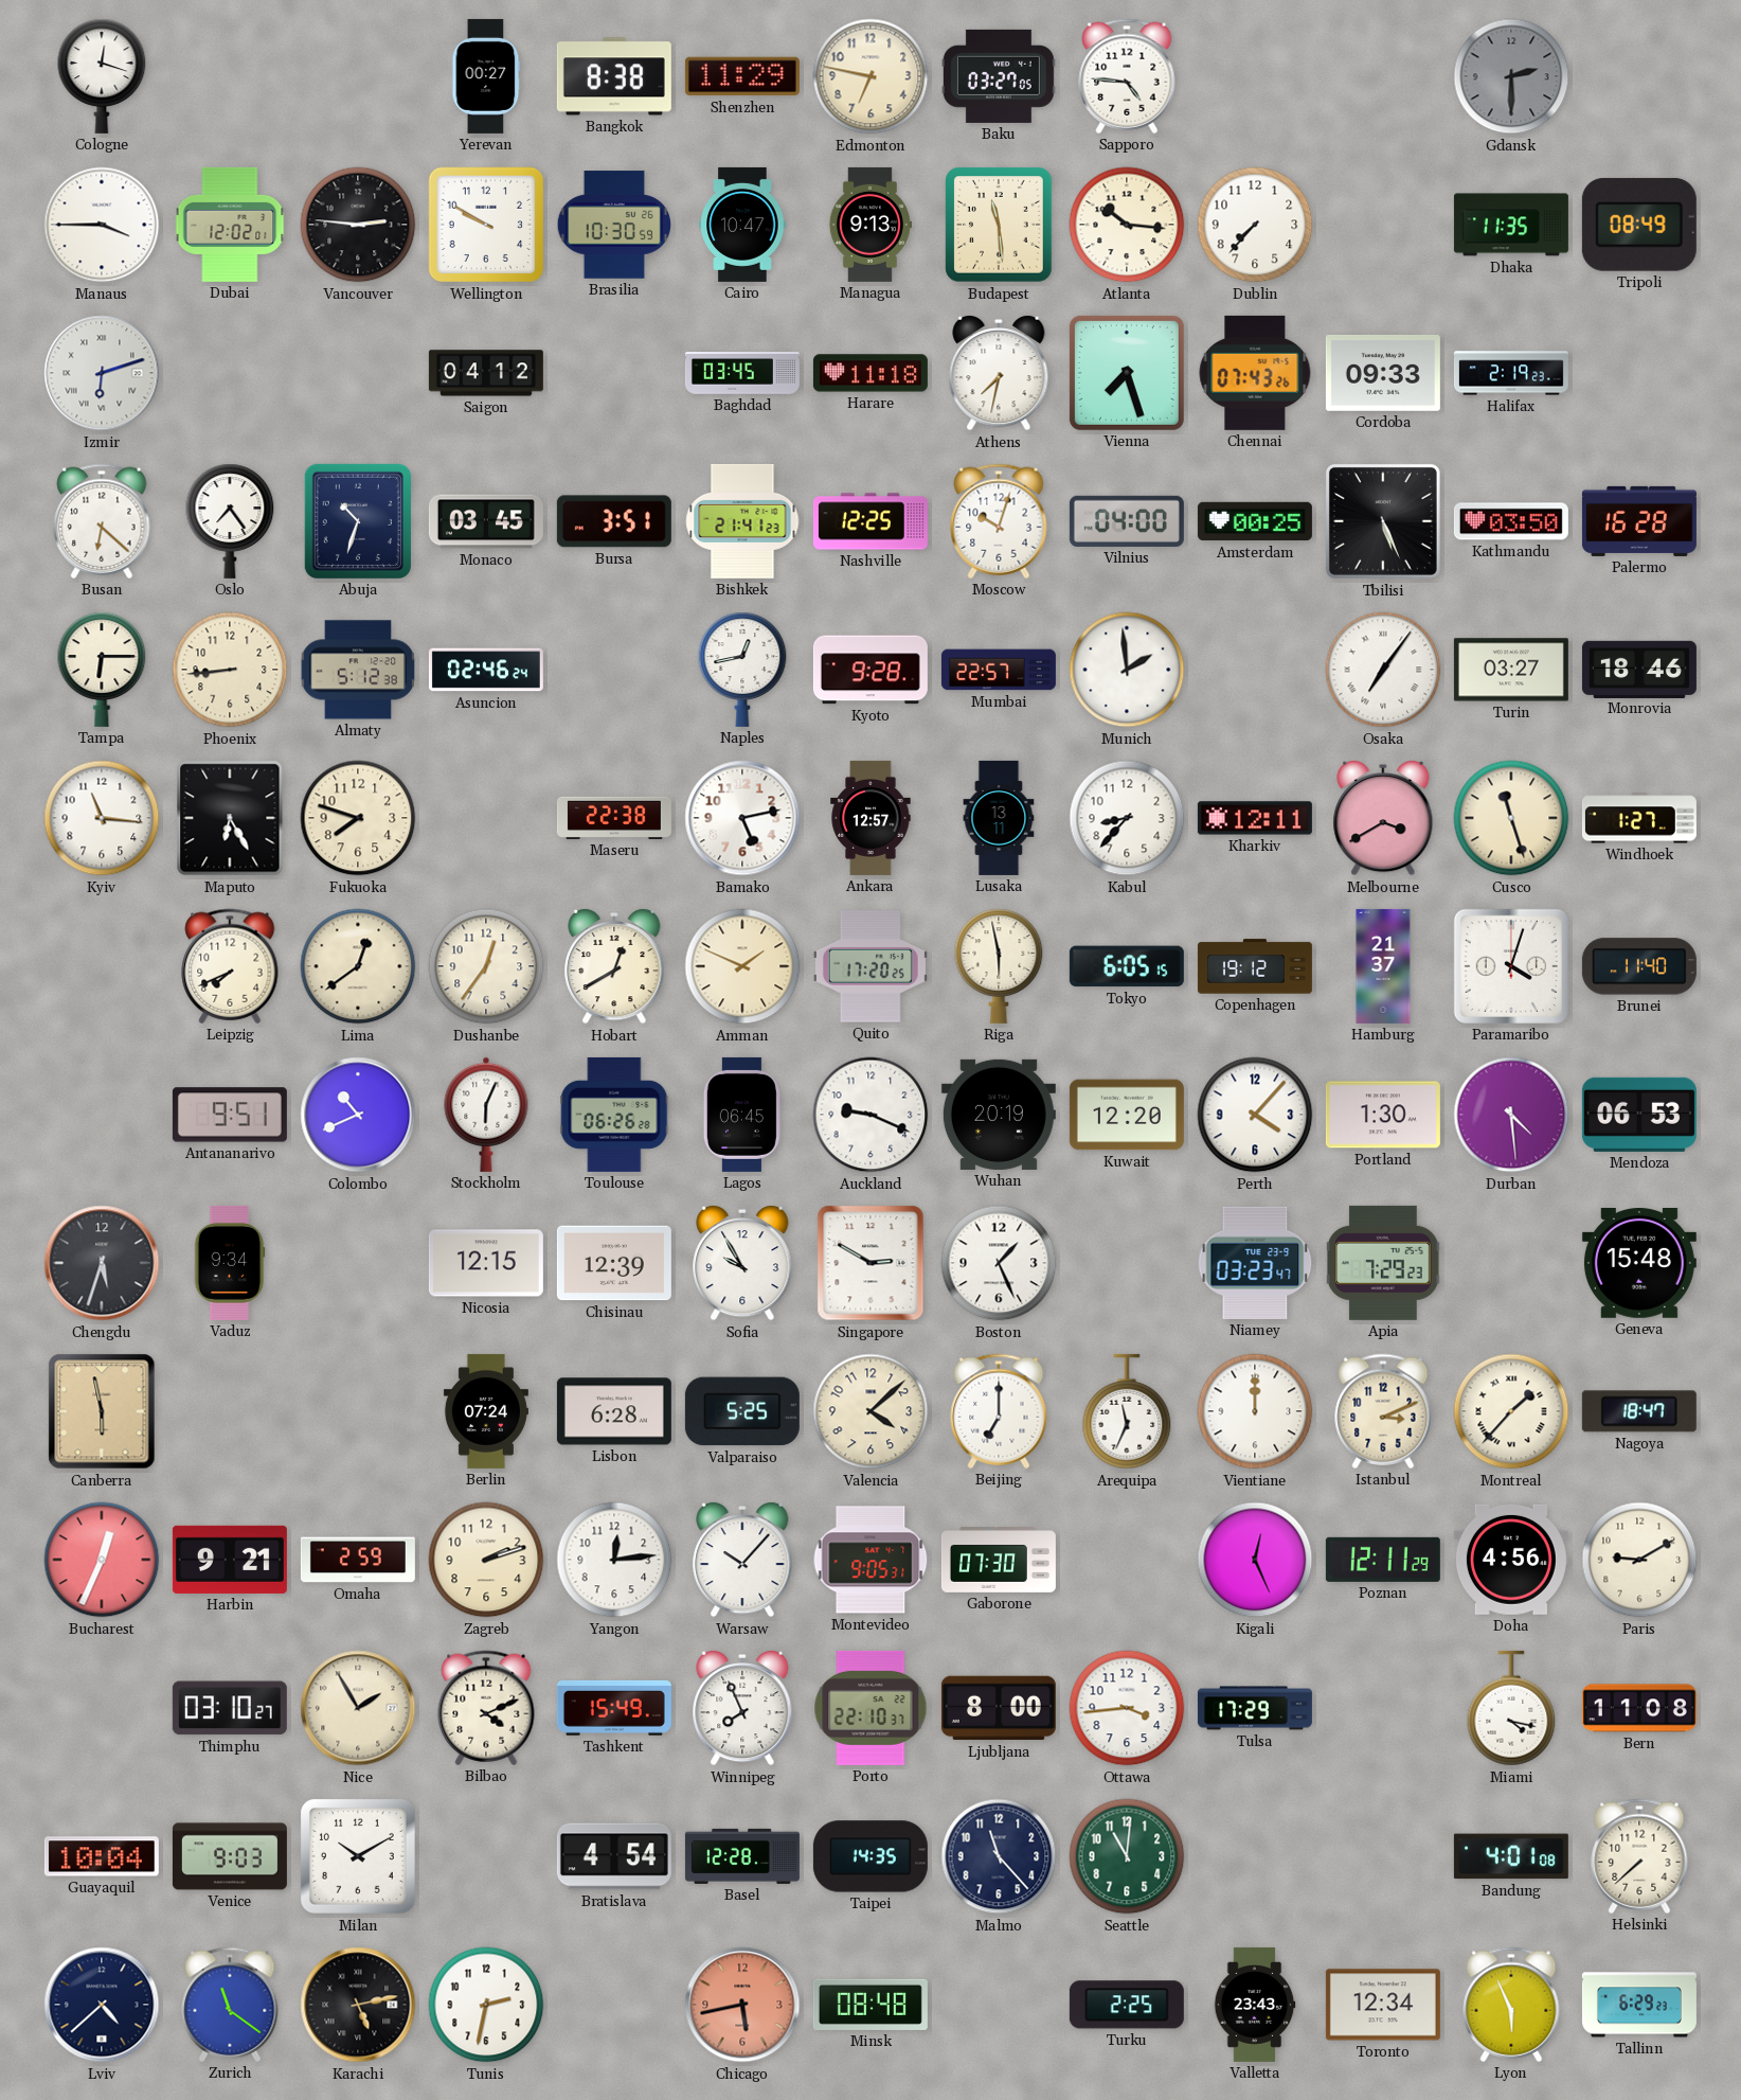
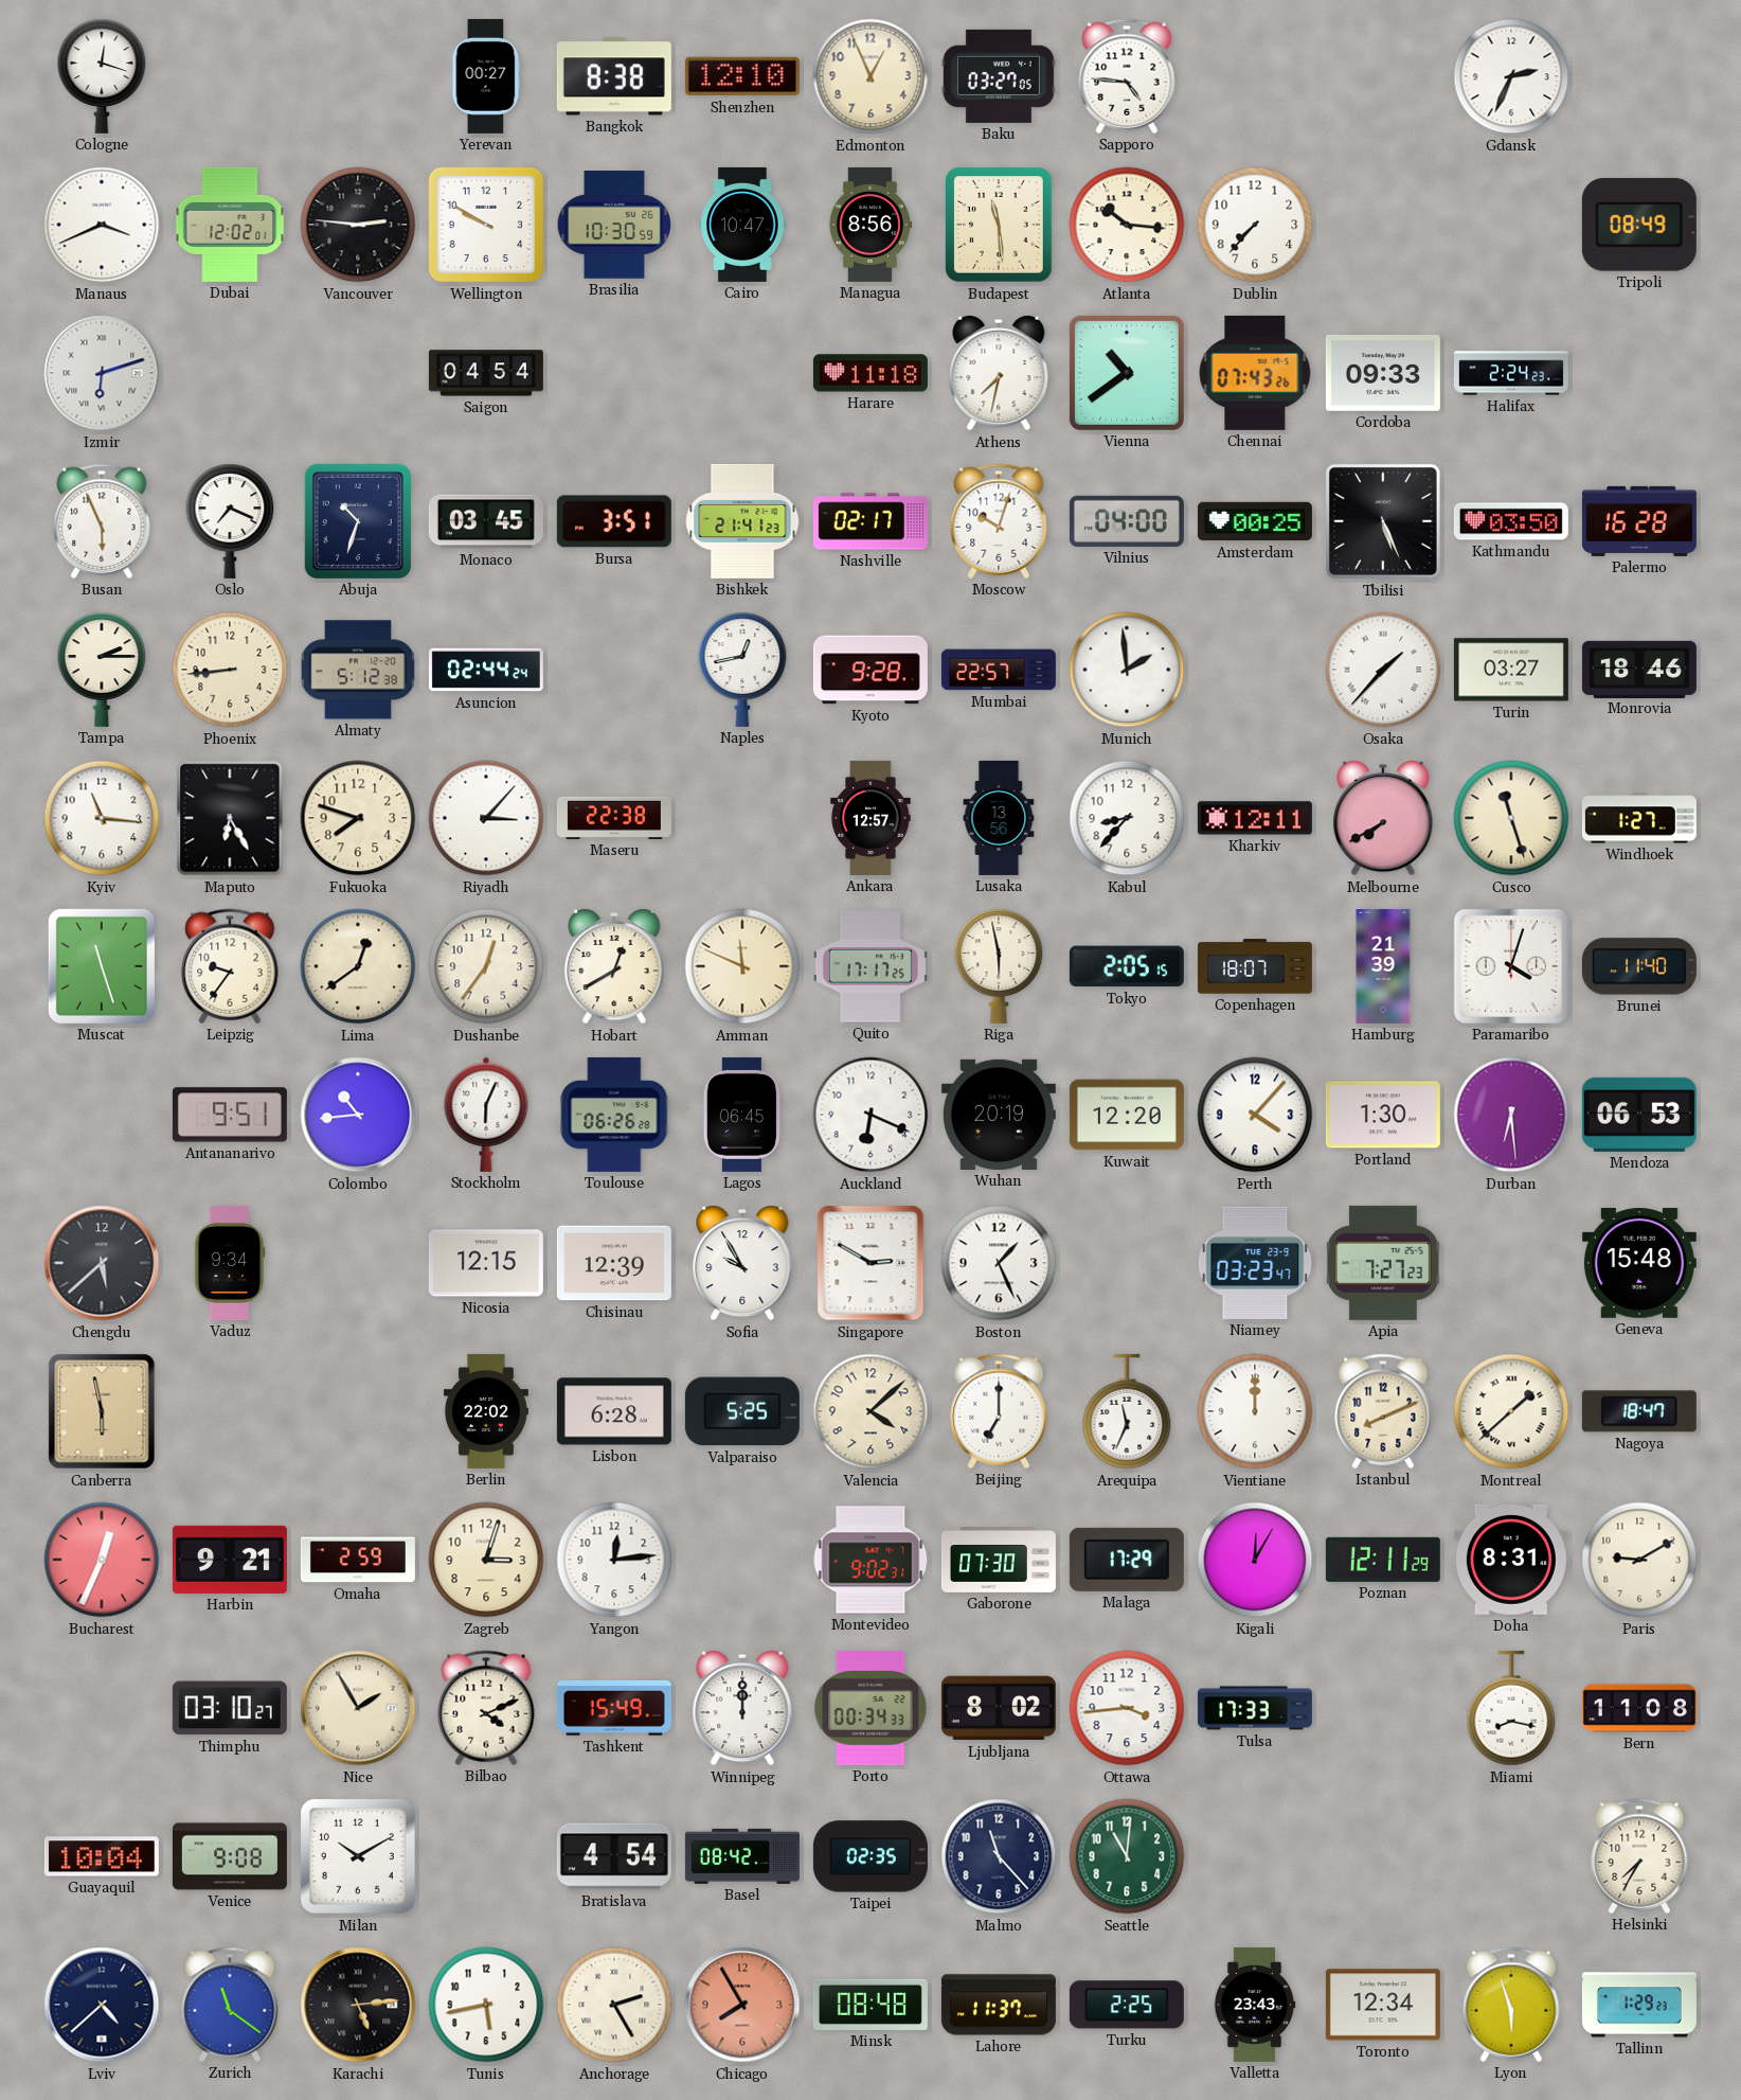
Shenzhen: 11:29 -> 12:10
Edmonton: 6:47 -> 12:56
Gdansk: 2:30 -> 2:34
Gdansk dial: grey -> white
Manaus: 3:45 -> 3:41
Managua: 9:13 -> 8:56
Dhaka: 11:35 -> none
Saigon: 04:12 -> 04:54
Baghdad: 03:45 -> none
Vienna: 7:27 -> 10:39
Halifax: 2:19 -> 2:24
Busan: 6:22 -> 5:56
Oslo: 7:24 -> 7:19
Nashville: 12:25 -> 02:17
Tampa: 6:15 -> 2:15
Asuncion: 02:46 -> 02:44
Osaka: 7:06 -> 1:37
Riyadh: none -> 3:07
Bamako: 5:13 -> none
Lusaka: 13:11 -> 13:56
Melbourne: 3:40 -> 7:40
Muscat: none -> 11:27
Leipzig: 7:41 -> 9:36
Amman: 1:49 -> 11:49
Quito: 17:20 -> 17:17
Tokyo: 6:05 -> 2:05
Copenhagen: 19:12 -> 18:07
Hamburg: 21:37 -> 21:39
Colombo: 10:41 -> 10:44
Auckland: 9:19 -> 6:19
Durban: 4:29 -> 6:29
Chengdu: 5:33 -> 5:38
Apia: 7:29 -> 7:27
Berlin: 07:24 -> 22:02
Istanbul: 3:11 -> 8:11
Montreal: 1:37 -> 1:38
Zagreb: 2:12 -> 3:03
Warsaw: 10:07 -> none
Montevideo: 9:05 -> 9:02
Malaga: none -> 17:29
Kigali: 12:26 -> 12:05
Doha: 4:56 -> 8:31
Winnipeg: 7:56 -> 12:00
Porto: 22:10 -> 00:34
Ljubljana: 8:00 -> 8:02
Tulsa: 17:29 -> 17:33
Miami: 4:17 -> 8:17
Venice: 9:03 -> 9:08
Basel: 12:28 -> 08:42
Taipei: 14:35 -> 02:35
Bandung: 4:01 -> none
Helsinki: 7:38 -> 7:35
Karachi: 5:13 -> 5:14
Tunis: 2:32 -> 5:43
Anchorage: none -> 2:25
Chicago: 5:43 -> 7:55
Lahore: none -> 11:37
Lyon: 5:56 -> 5:57
Tallinn: 6:29 -> 1:29
